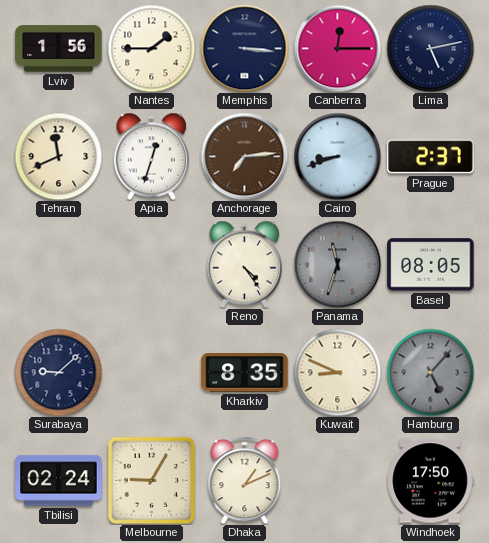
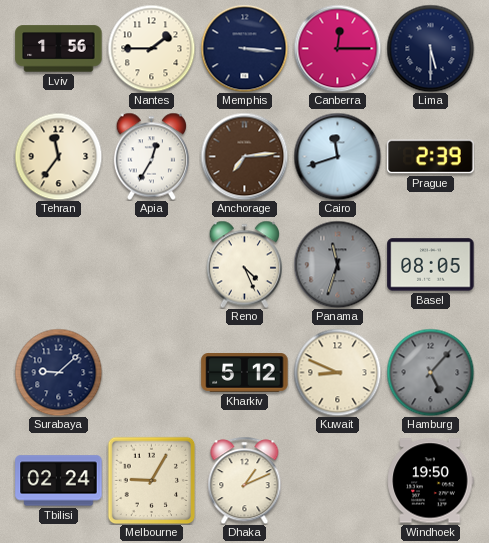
Lima: 5:13 -> 5:30
Tehran: 11:41 -> 11:36
Apia: 12:33 -> 12:35
Cairo: 8:42 -> 11:42
Prague: 2:37 -> 2:39
Reno: 4:24 -> 4:26
Kharkiv: 8:35 -> 5:12
Windhoek: 17:50 -> 19:50
